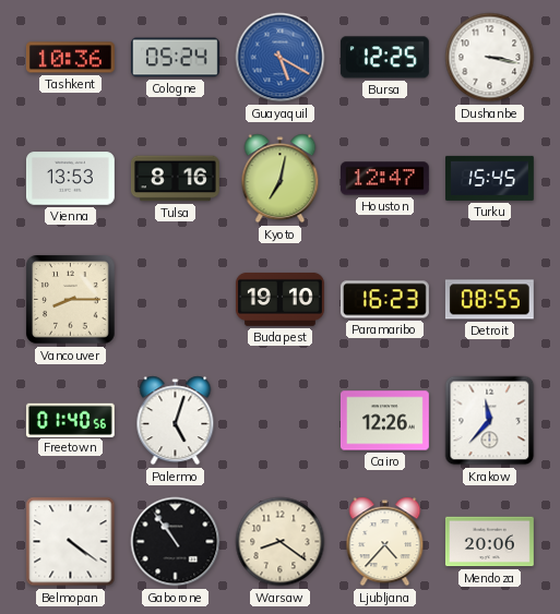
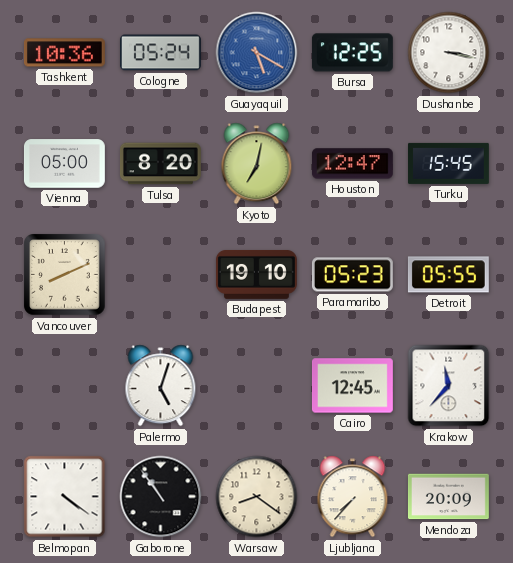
Vienna: 13:53 -> 05:00
Tulsa: 8:16 -> 8:20
Vancouver: 8:15 -> 8:11
Paramaribo: 16:23 -> 05:23
Detroit: 08:55 -> 05:55
Freetown: 01:40 -> none
Cairo: 12:26 -> 12:45
Ljubljana: 4:37 -> 7:37
Mendoza: 20:06 -> 20:09
